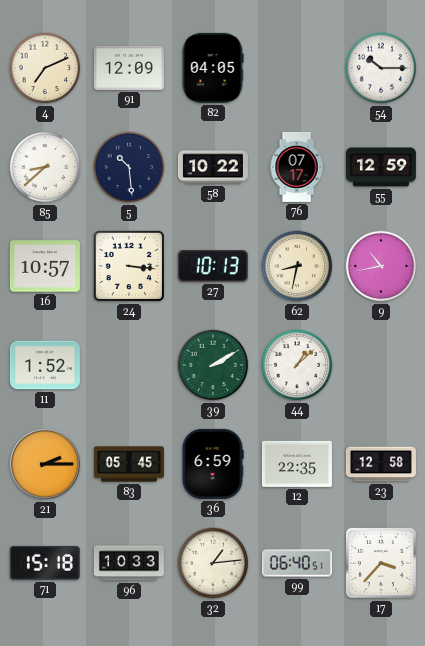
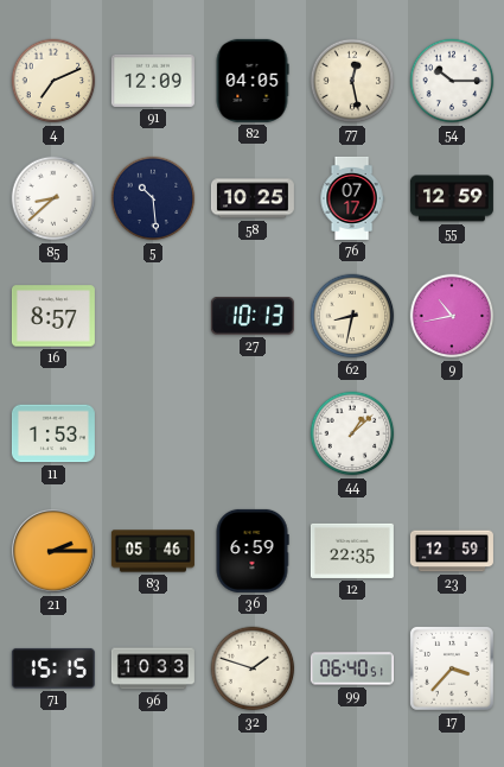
77: none -> 12:28
58: 10:22 -> 10:25
16: 10:57 -> 8:57
24: 3:16 -> none
11: 1:52 -> 1:53
39: 2:10 -> none
83: 05:45 -> 05:46
23: 12:58 -> 12:59
71: 15:18 -> 15:15
32: 1:14 -> 1:48
